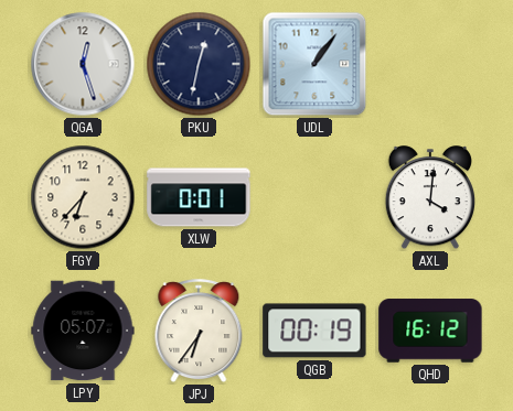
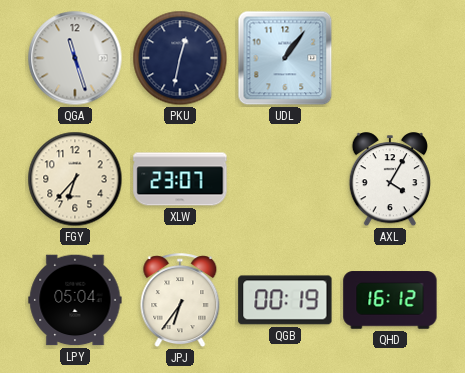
QGA: 12:27 -> 11:27
XLW: 0:01 -> 23:07
AXL: 4:01 -> 4:05
LPY: 05:07 -> 05:04
